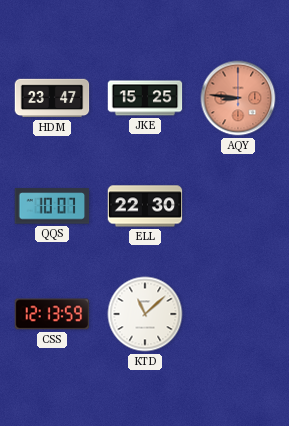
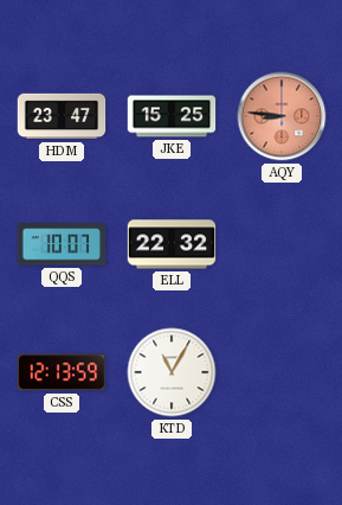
ELL: 22:30 -> 22:32
KTD: 11:08 -> 11:05
